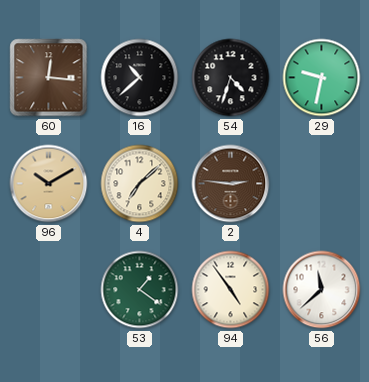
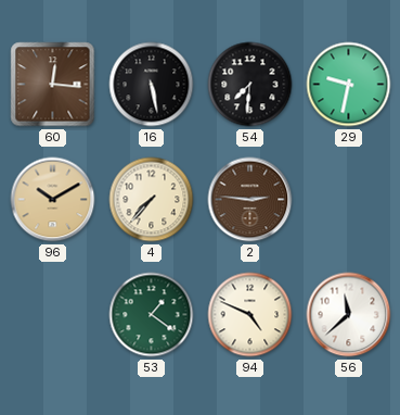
16: 10:38 -> 5:28
54: 4:33 -> 7:31
4: 7:08 -> 7:37
94: 4:54 -> 4:49
